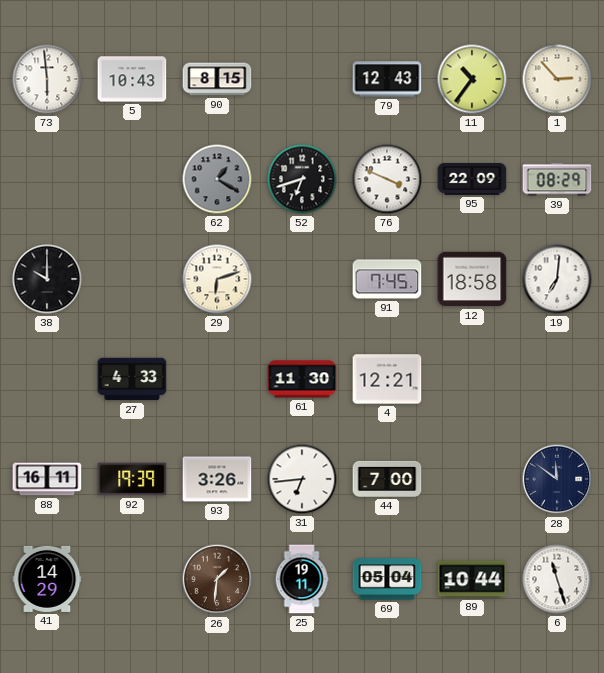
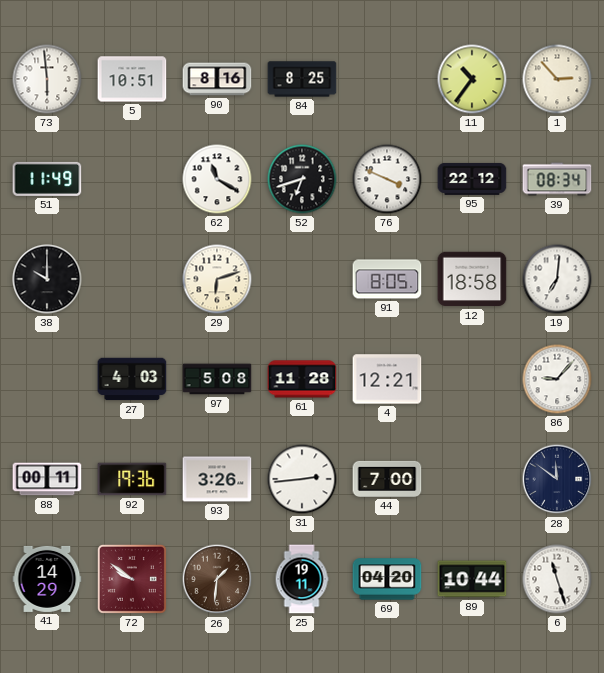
5: 10:43 -> 10:51
90: 8:15 -> 8:16
84: none -> 8:25
79: 12:43 -> none
51: none -> 11:49
62: 1:20 -> 11:20
62 dial: grey -> white
95: 22:09 -> 22:12
39: 08:29 -> 08:34
91: 7:45 -> 8:05
27: 4:33 -> 4:03
97: none -> 5:08
61: 11:30 -> 11:28
86: none -> 9:07
88: 16:11 -> 00:11
92: 19:39 -> 19:36
31: 6:44 -> 2:44
72: none -> 9:51
69: 05:04 -> 04:20
